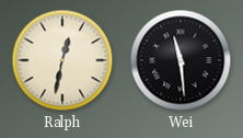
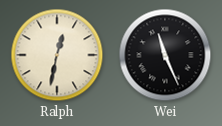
Wei: 11:29 -> 11:26
